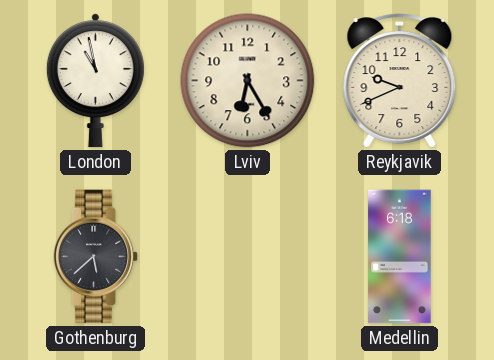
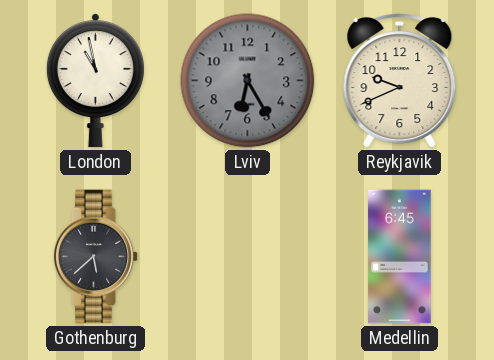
Lviv dial: cream -> grey
Medellin: 6:18 -> 6:45
